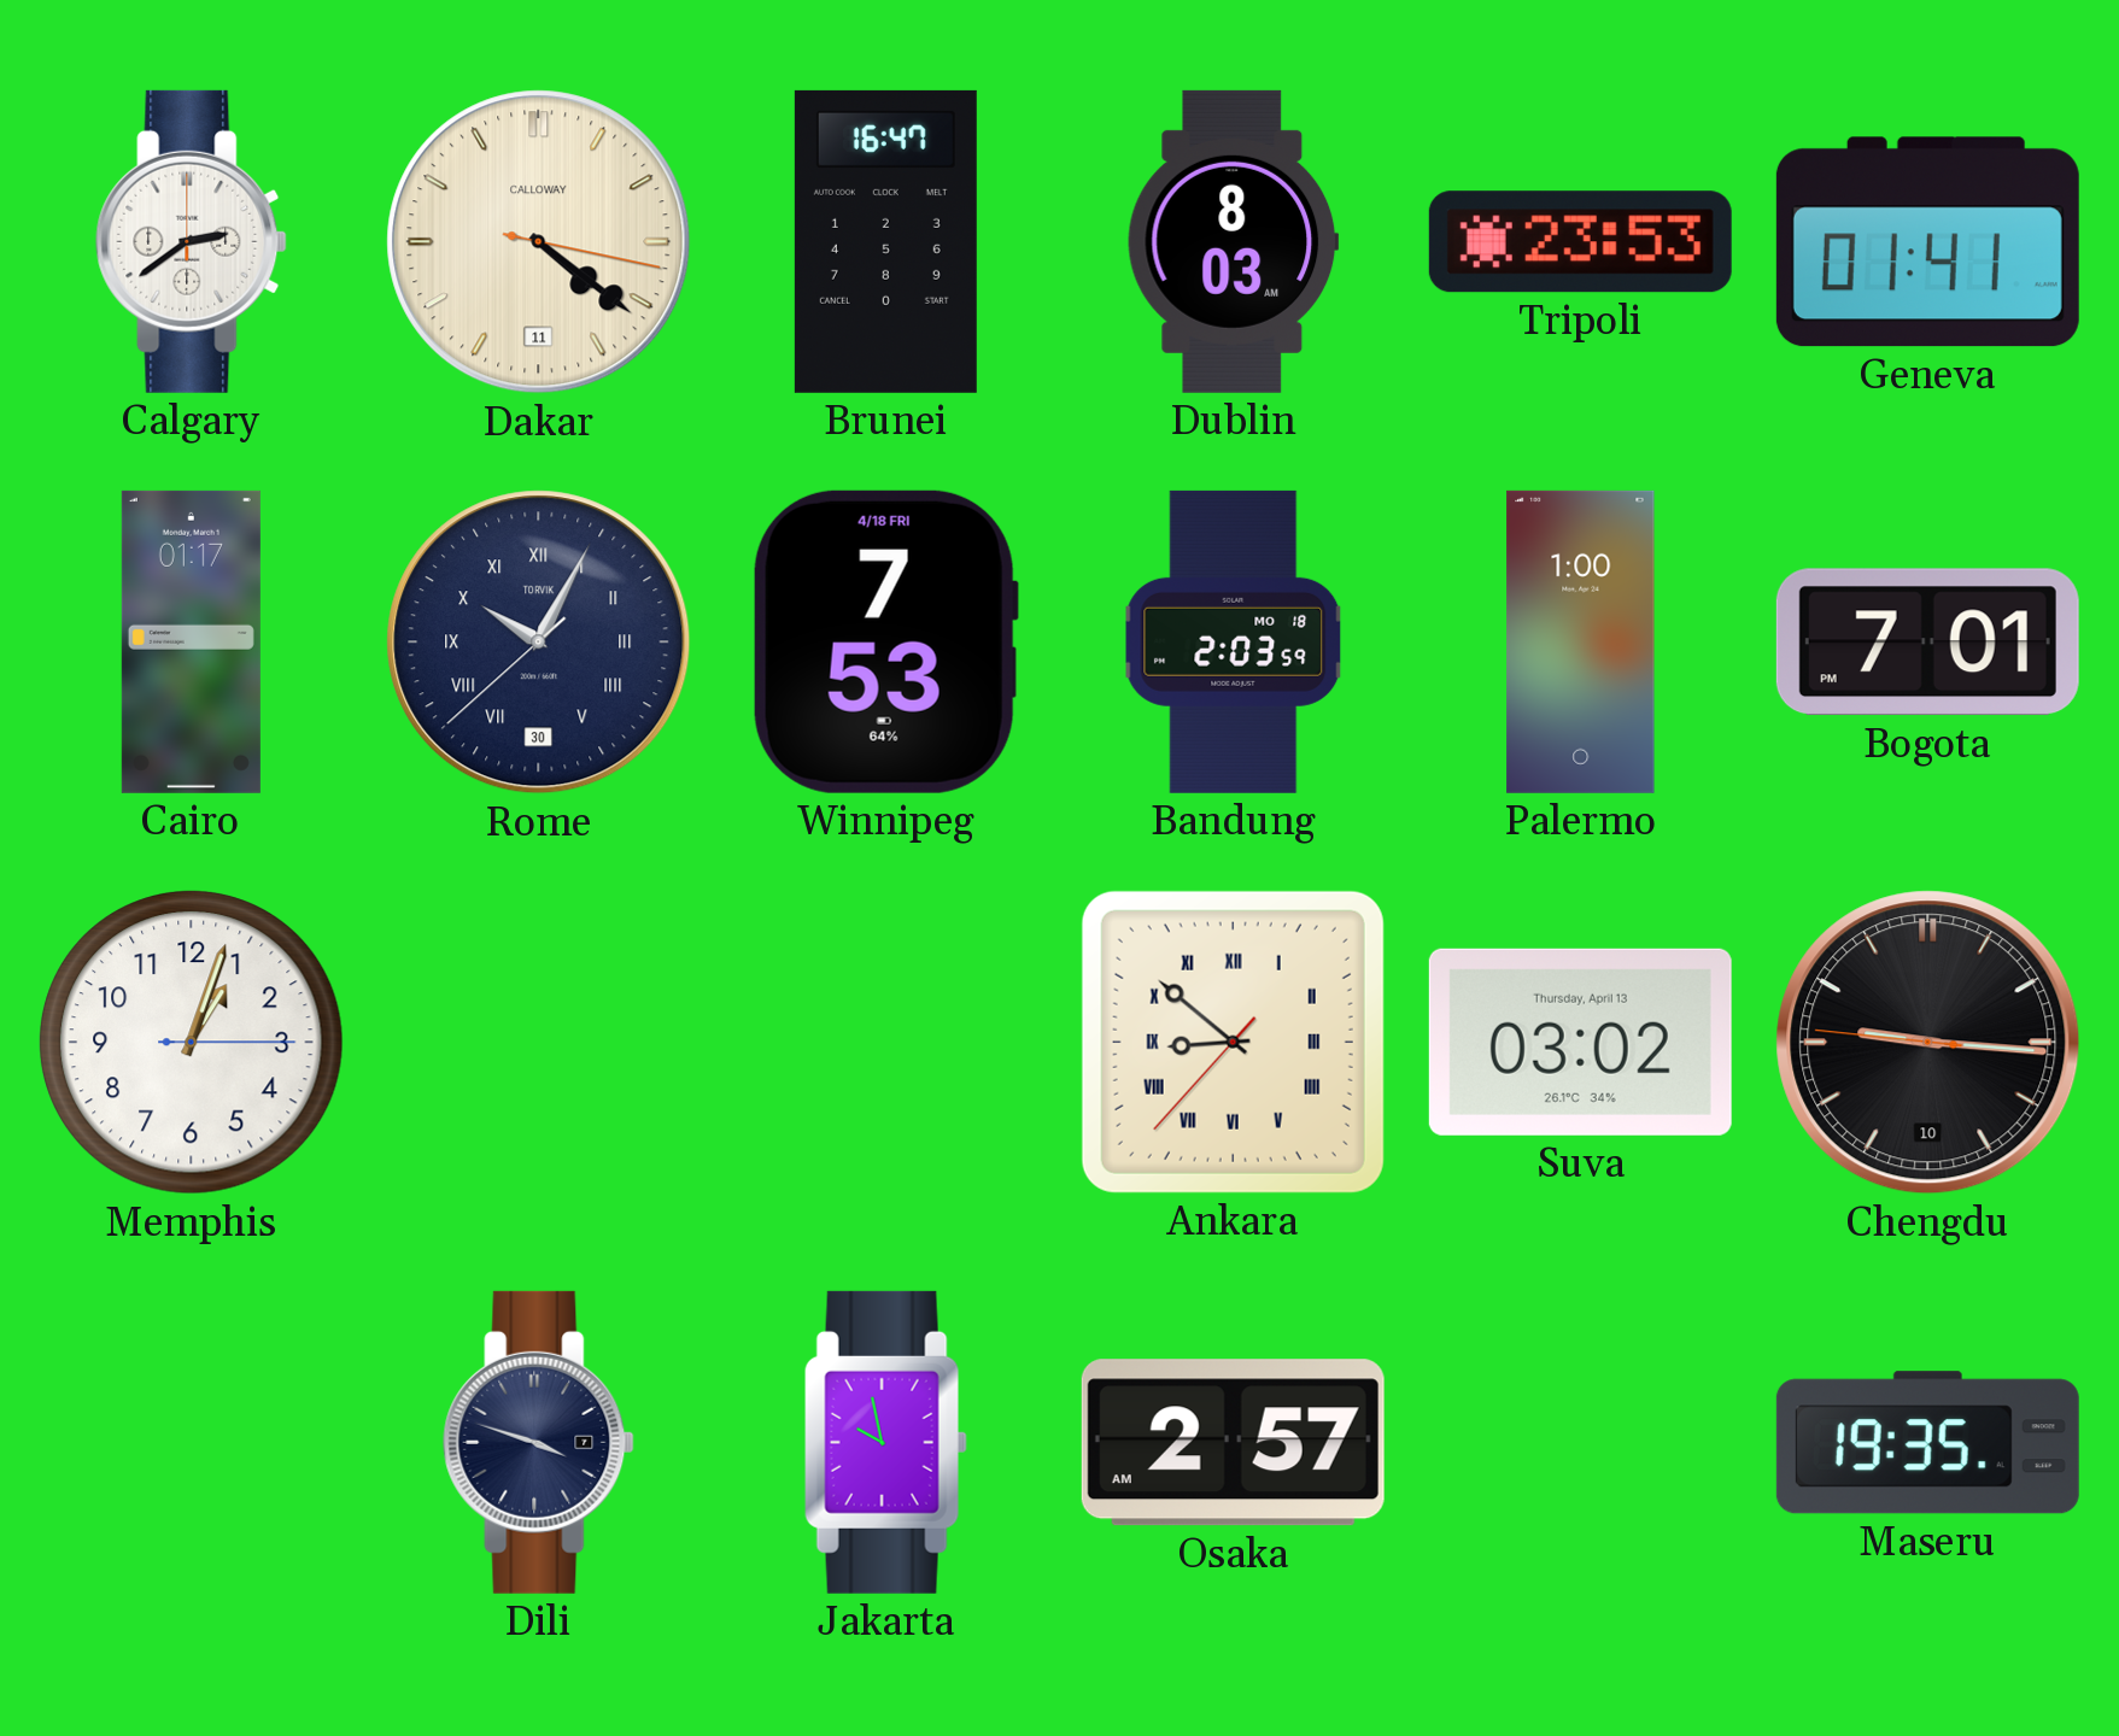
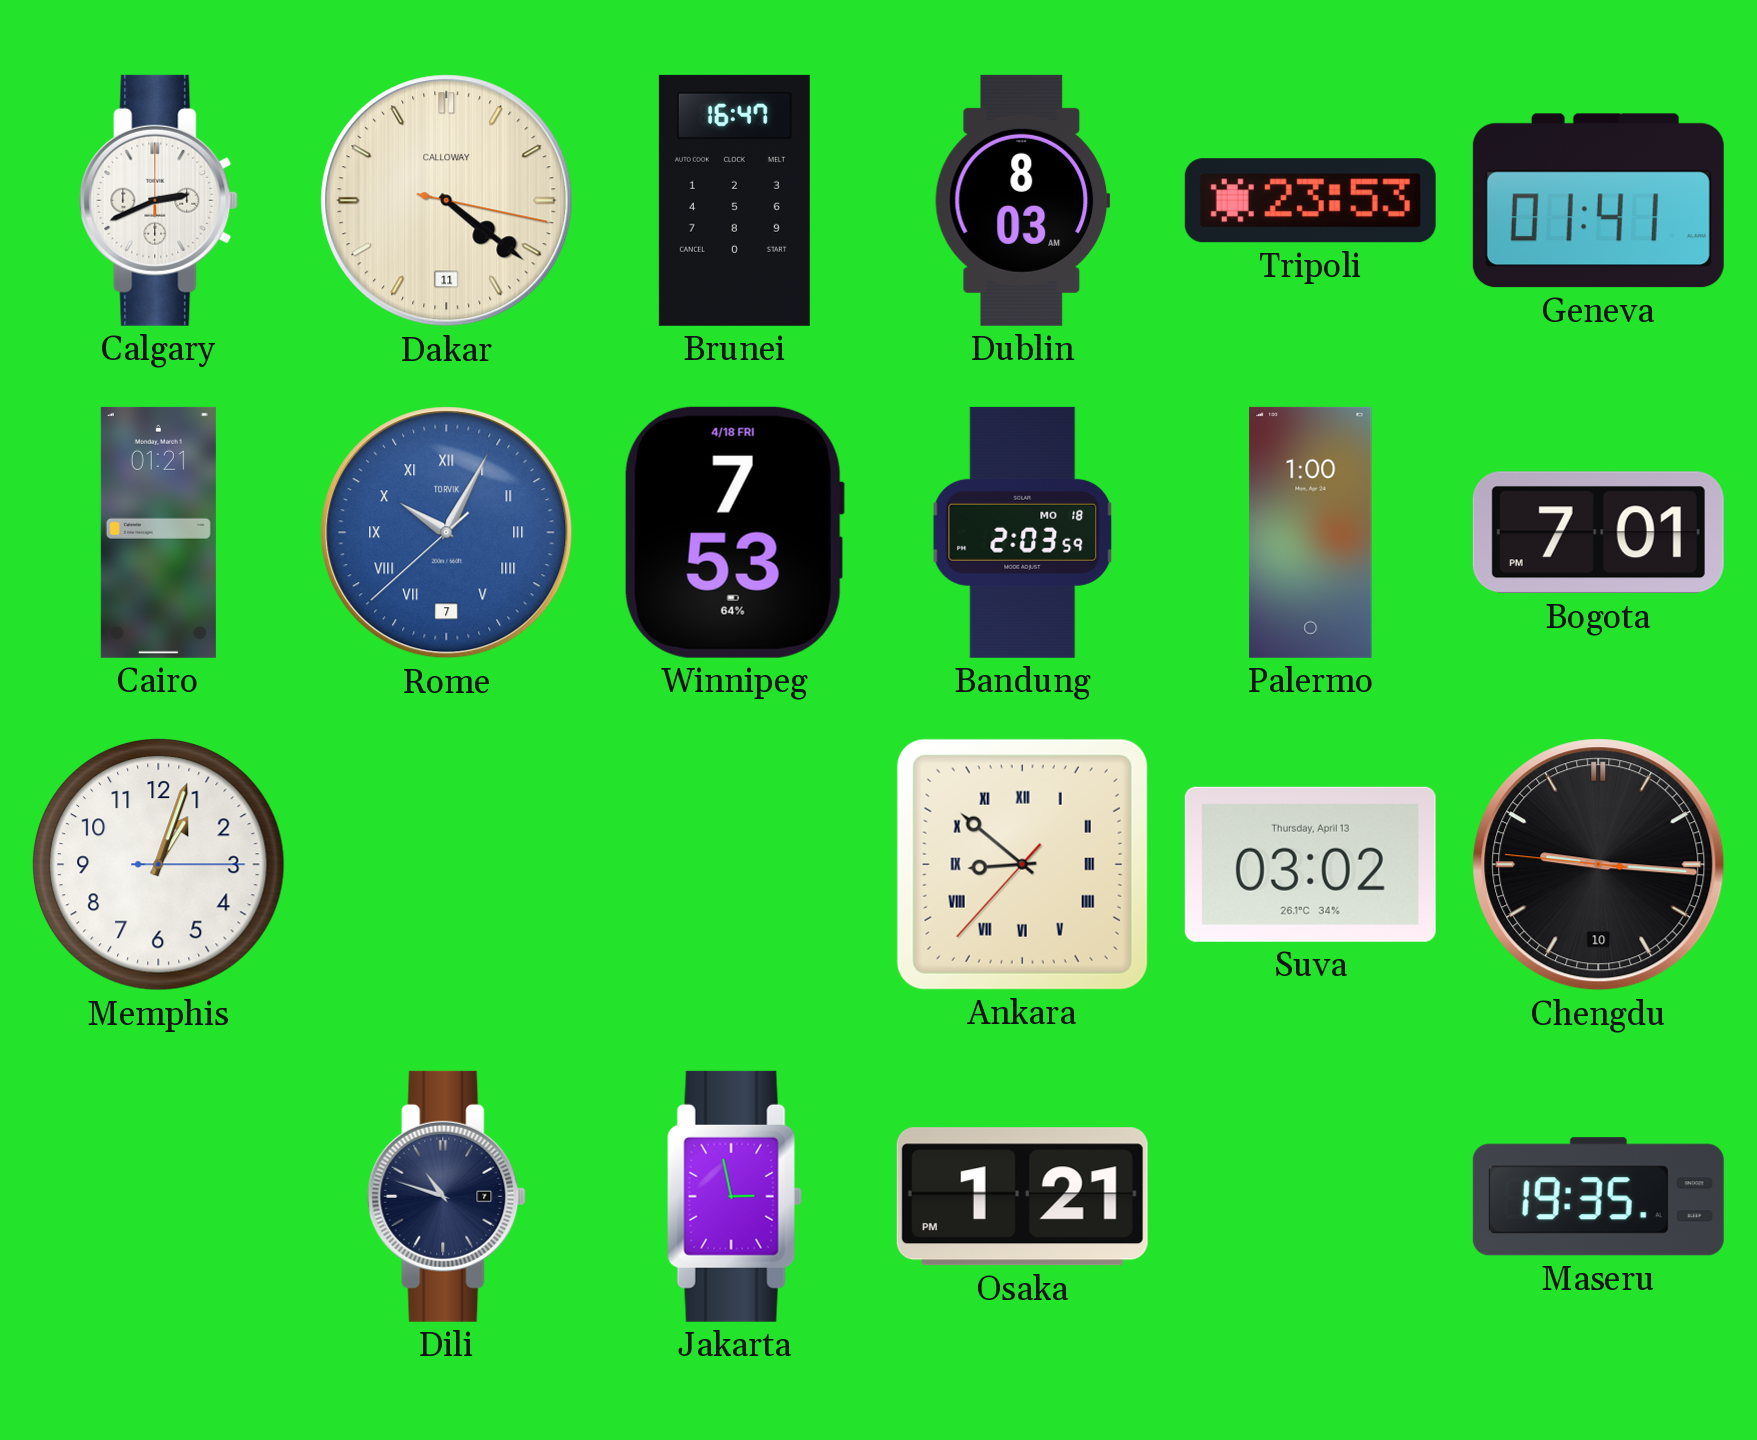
Calgary: 2:39 -> 2:41
Cairo: 01:17 -> 01:21
Rome date: 30 -> 7
Rome dial: navy -> blue
Dili: 3:48 -> 10:48
Jakarta: 9:58 -> 2:58
Osaka: 2:57 -> 1:21
